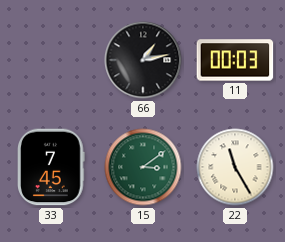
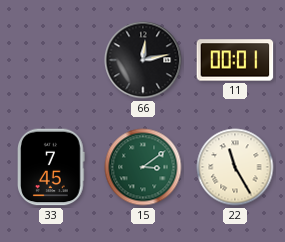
66: 1:13 -> 12:13
11: 00:03 -> 00:01
